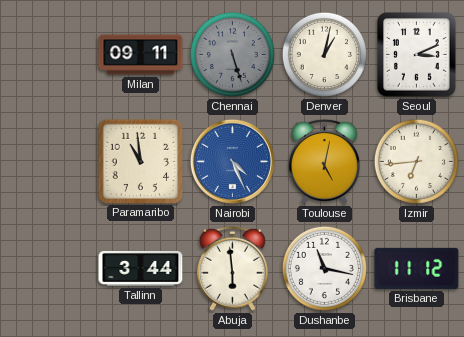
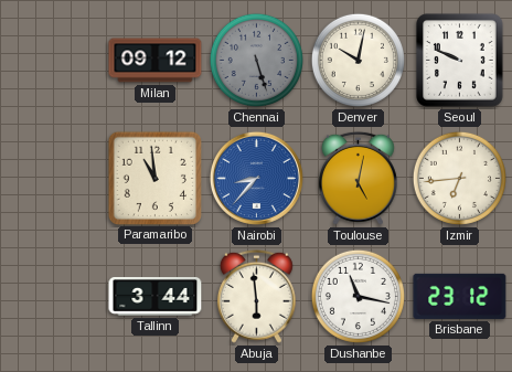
Milan: 09:11 -> 09:12
Denver: 1:02 -> 10:02
Seoul: 3:11 -> 9:49
Nairobi: 4:26 -> 8:37
Brisbane: 11:12 -> 23:12
